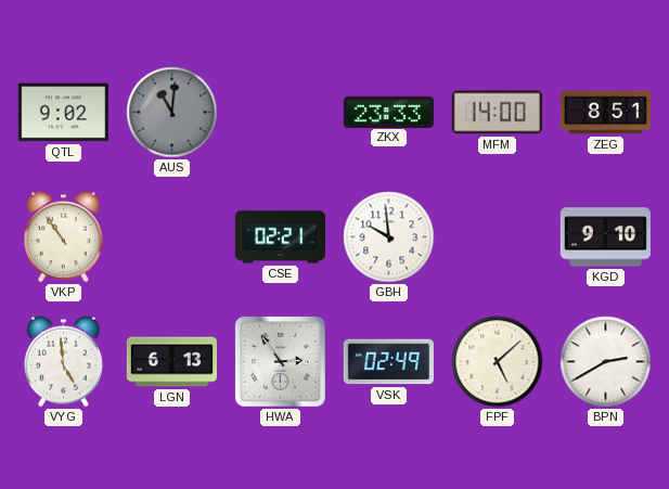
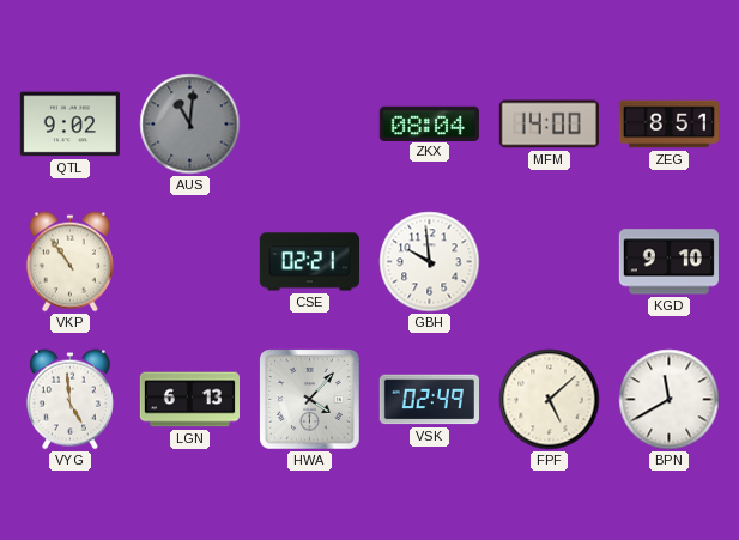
ZKX: 23:33 -> 08:04
HWA: 2:54 -> 4:07
BPN: 2:40 -> 11:40
